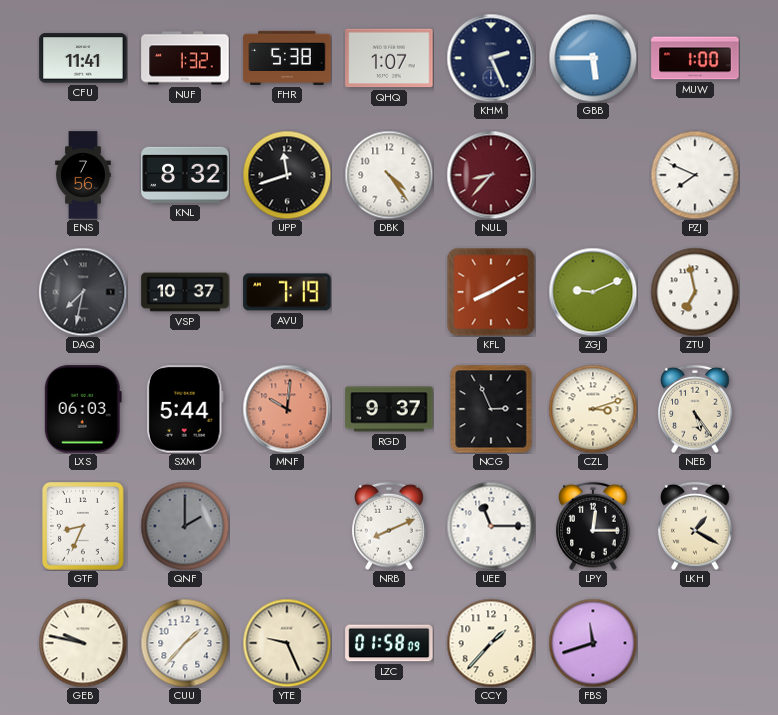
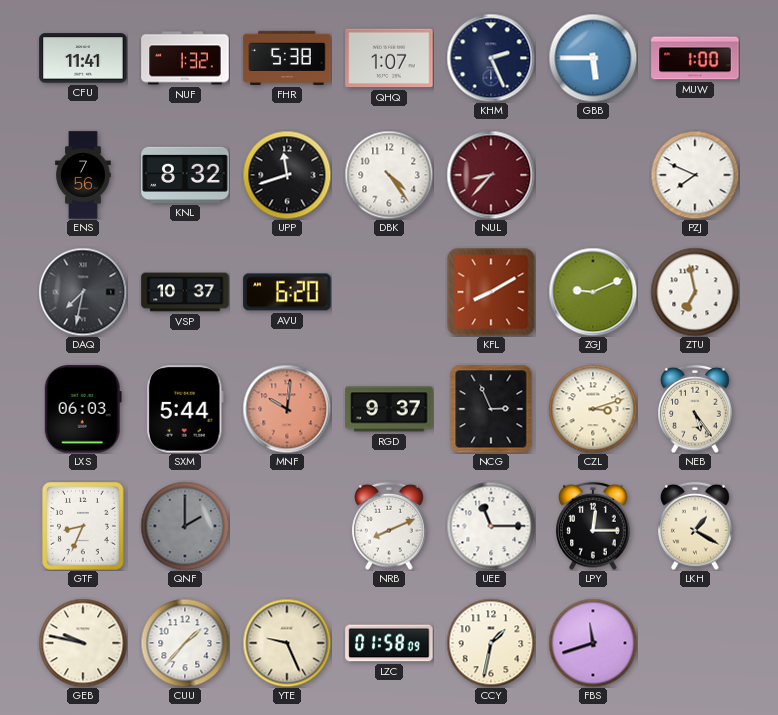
AVU: 7:19 -> 6:20
CCY: 1:37 -> 1:32
